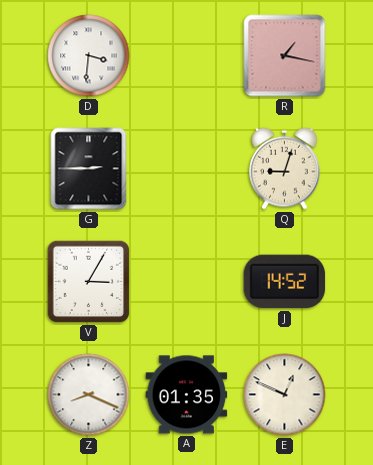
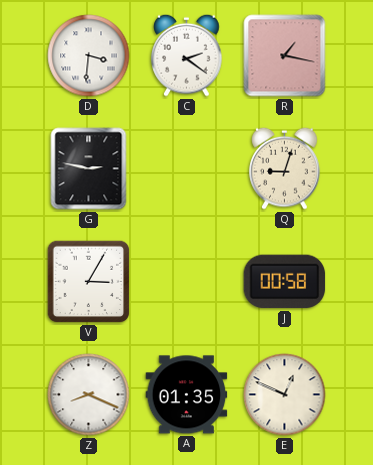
C: none -> 2:21
G: 2:45 -> 2:47
J: 14:52 -> 00:58
